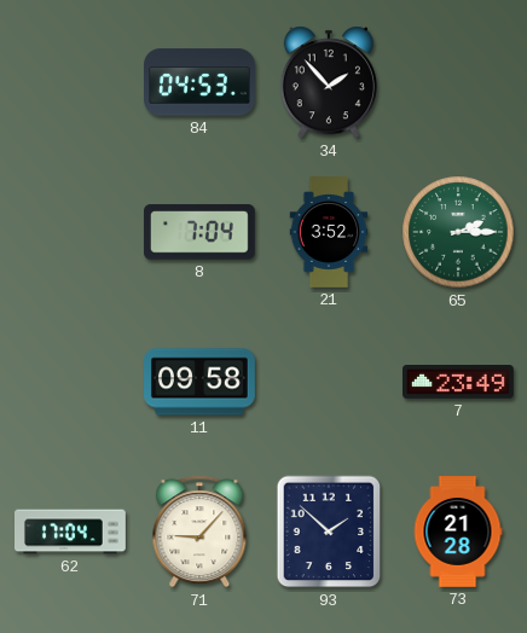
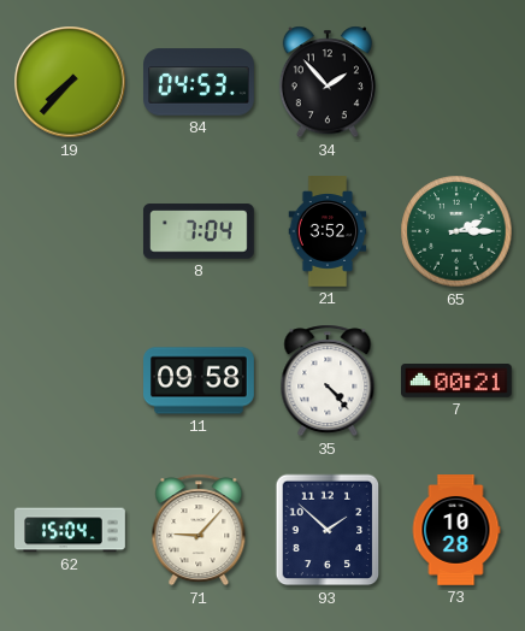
19: none -> 7:37
35: none -> 4:23
7: 23:49 -> 00:21
62: 17:04 -> 15:04
73: 21:28 -> 10:28
